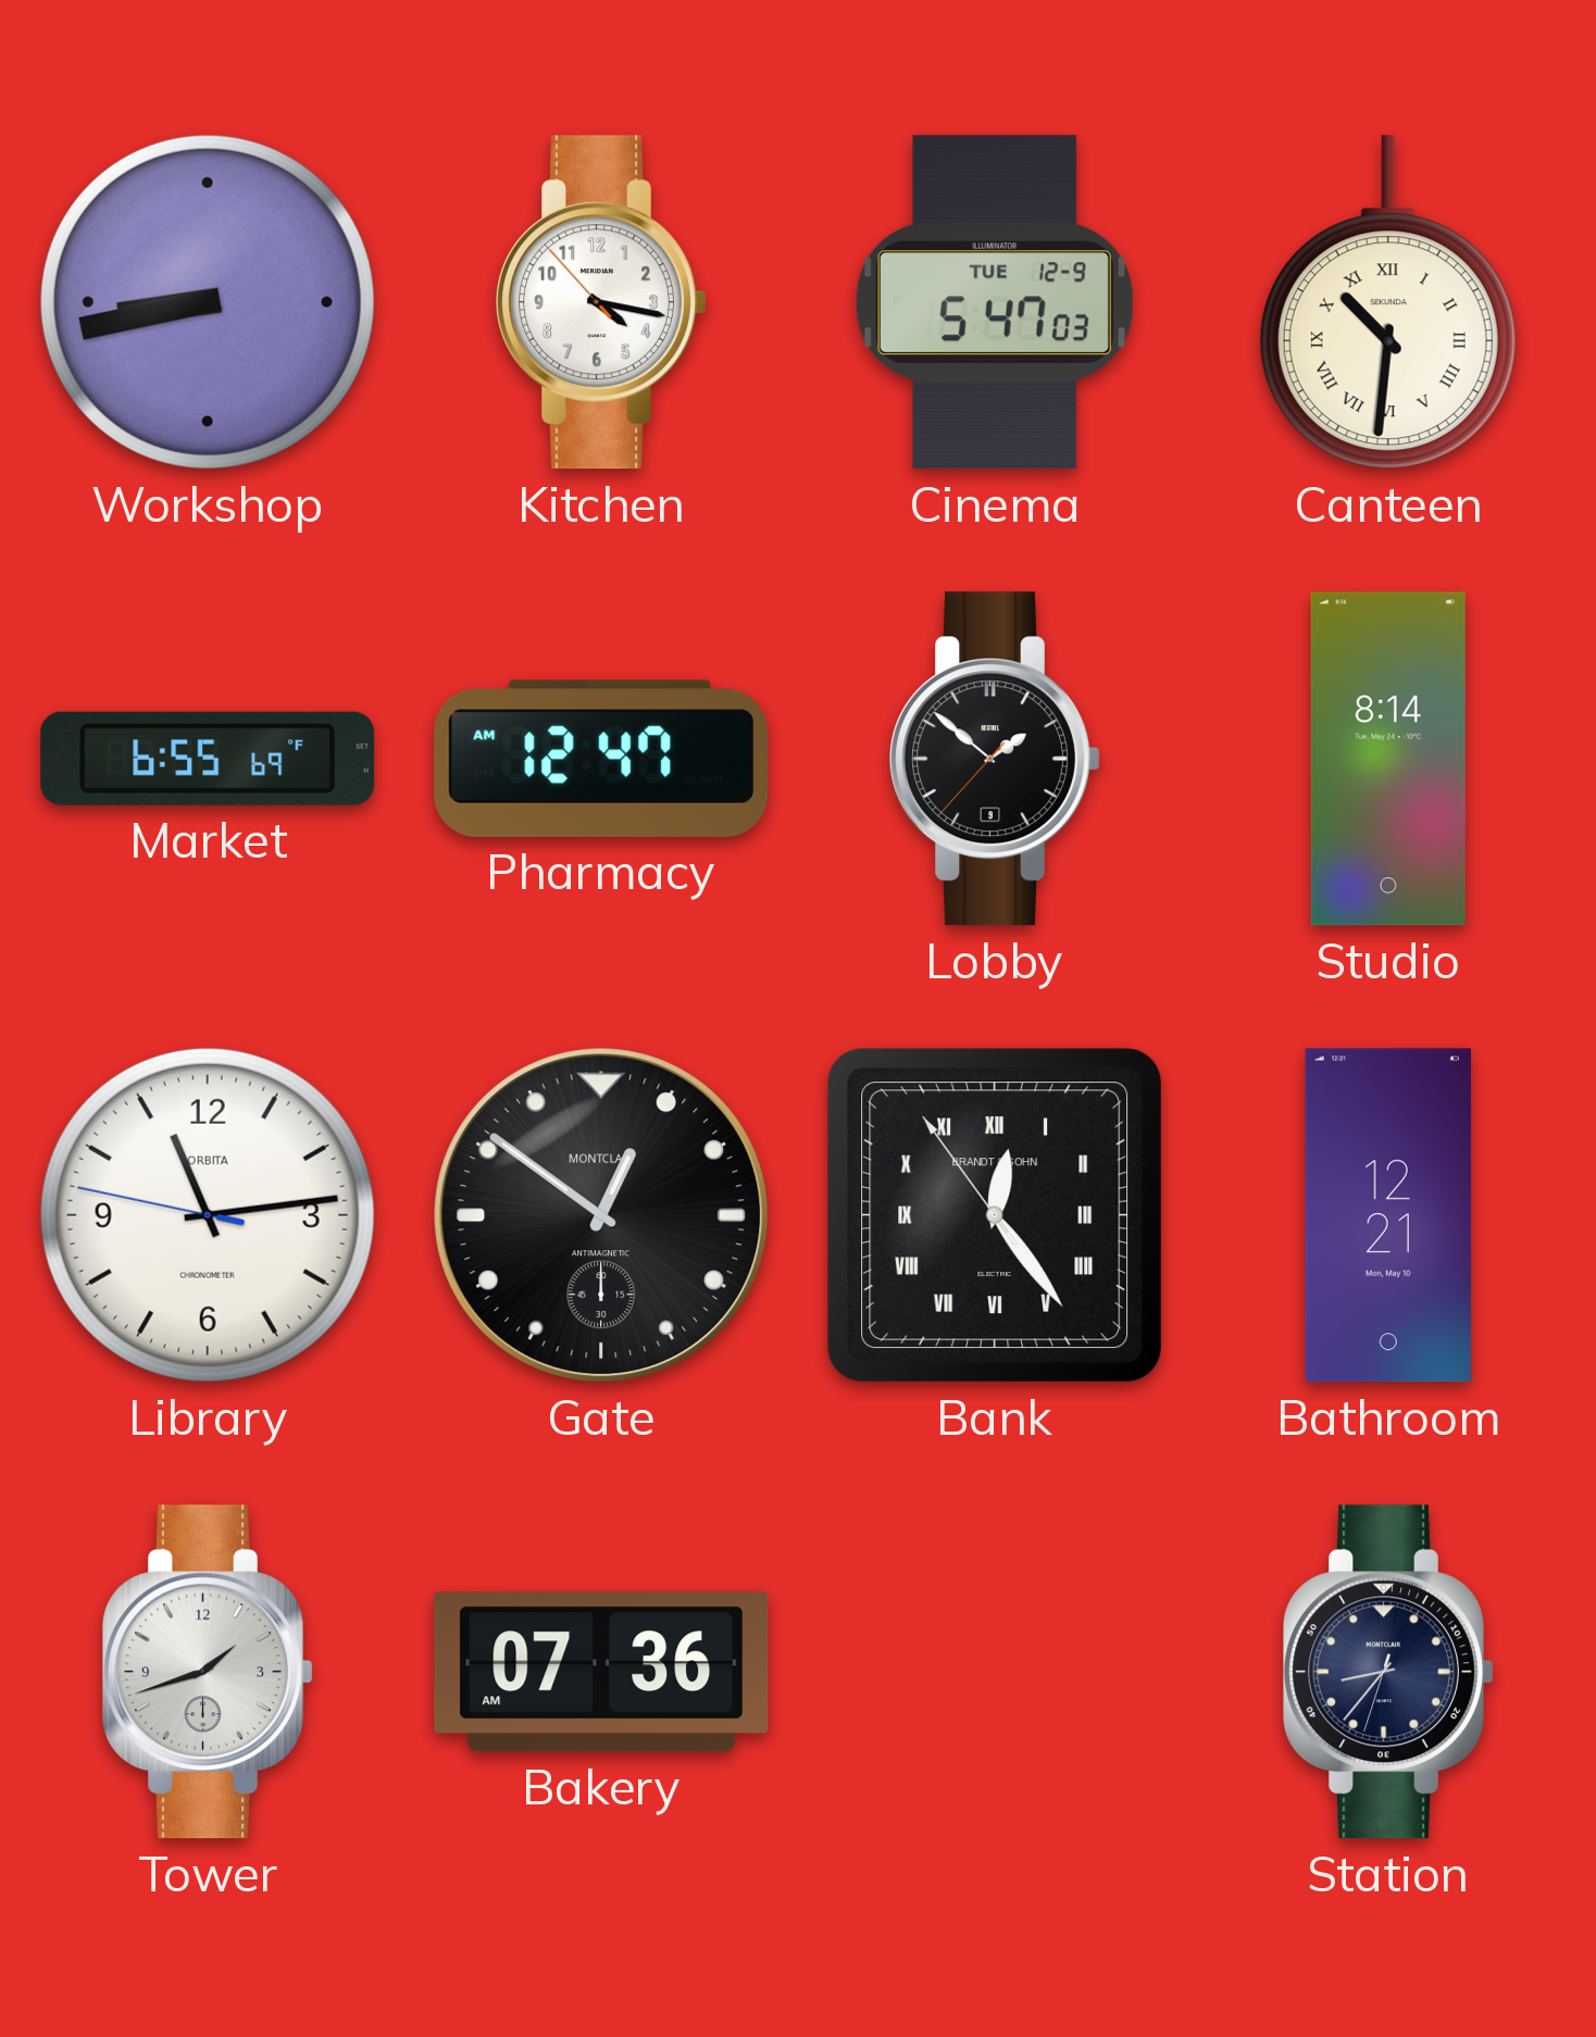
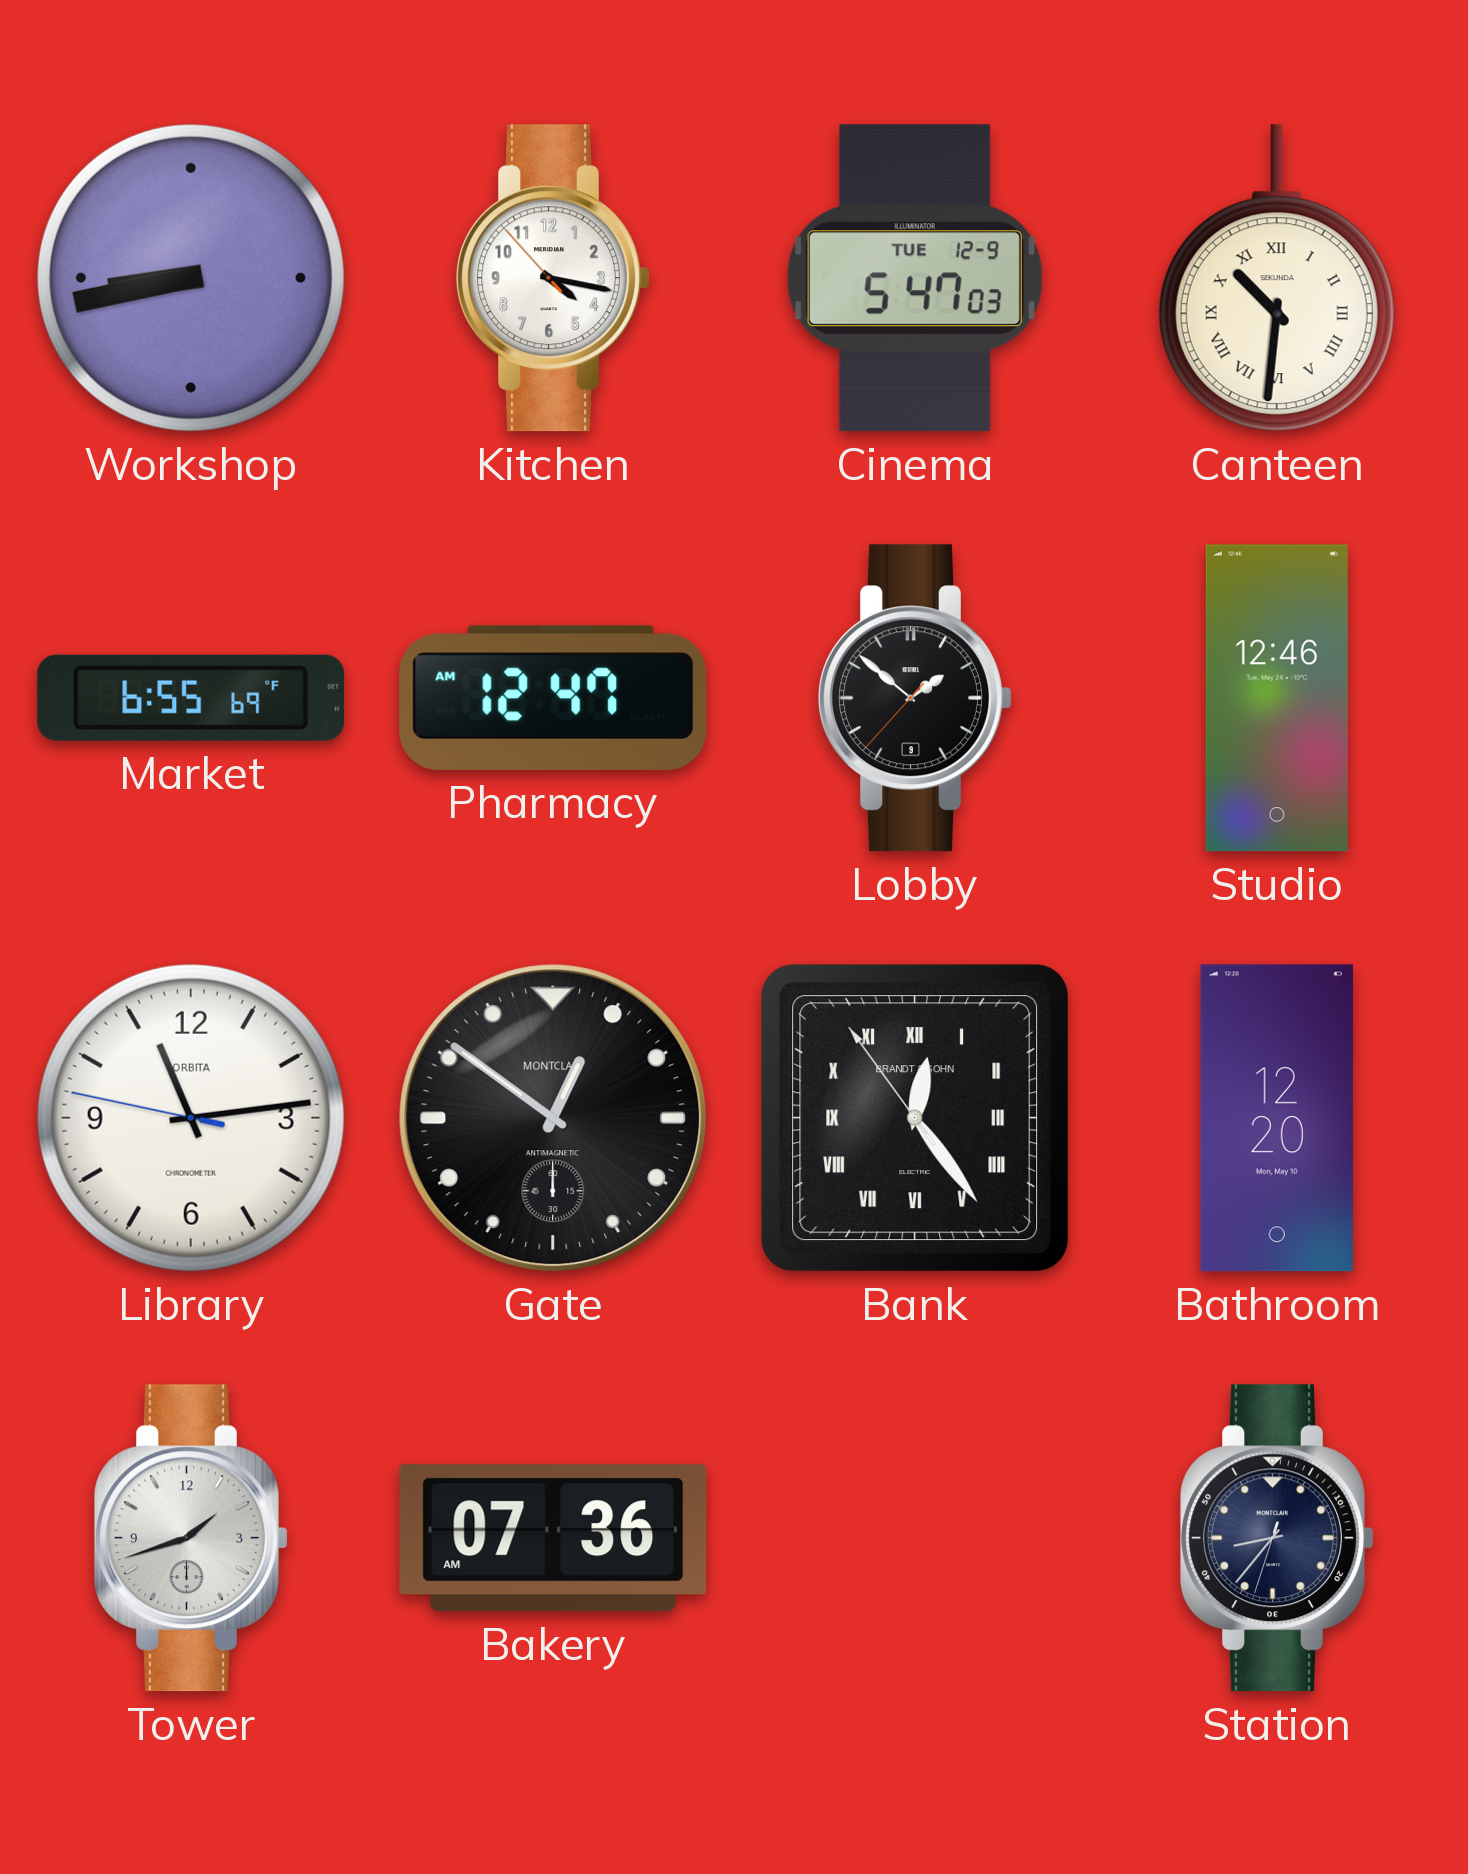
Studio: 8:14 -> 12:46
Bathroom: 12:21 -> 12:20
